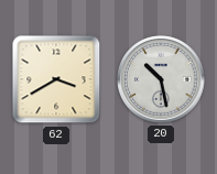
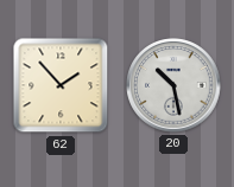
62: 3:40 -> 1:53
